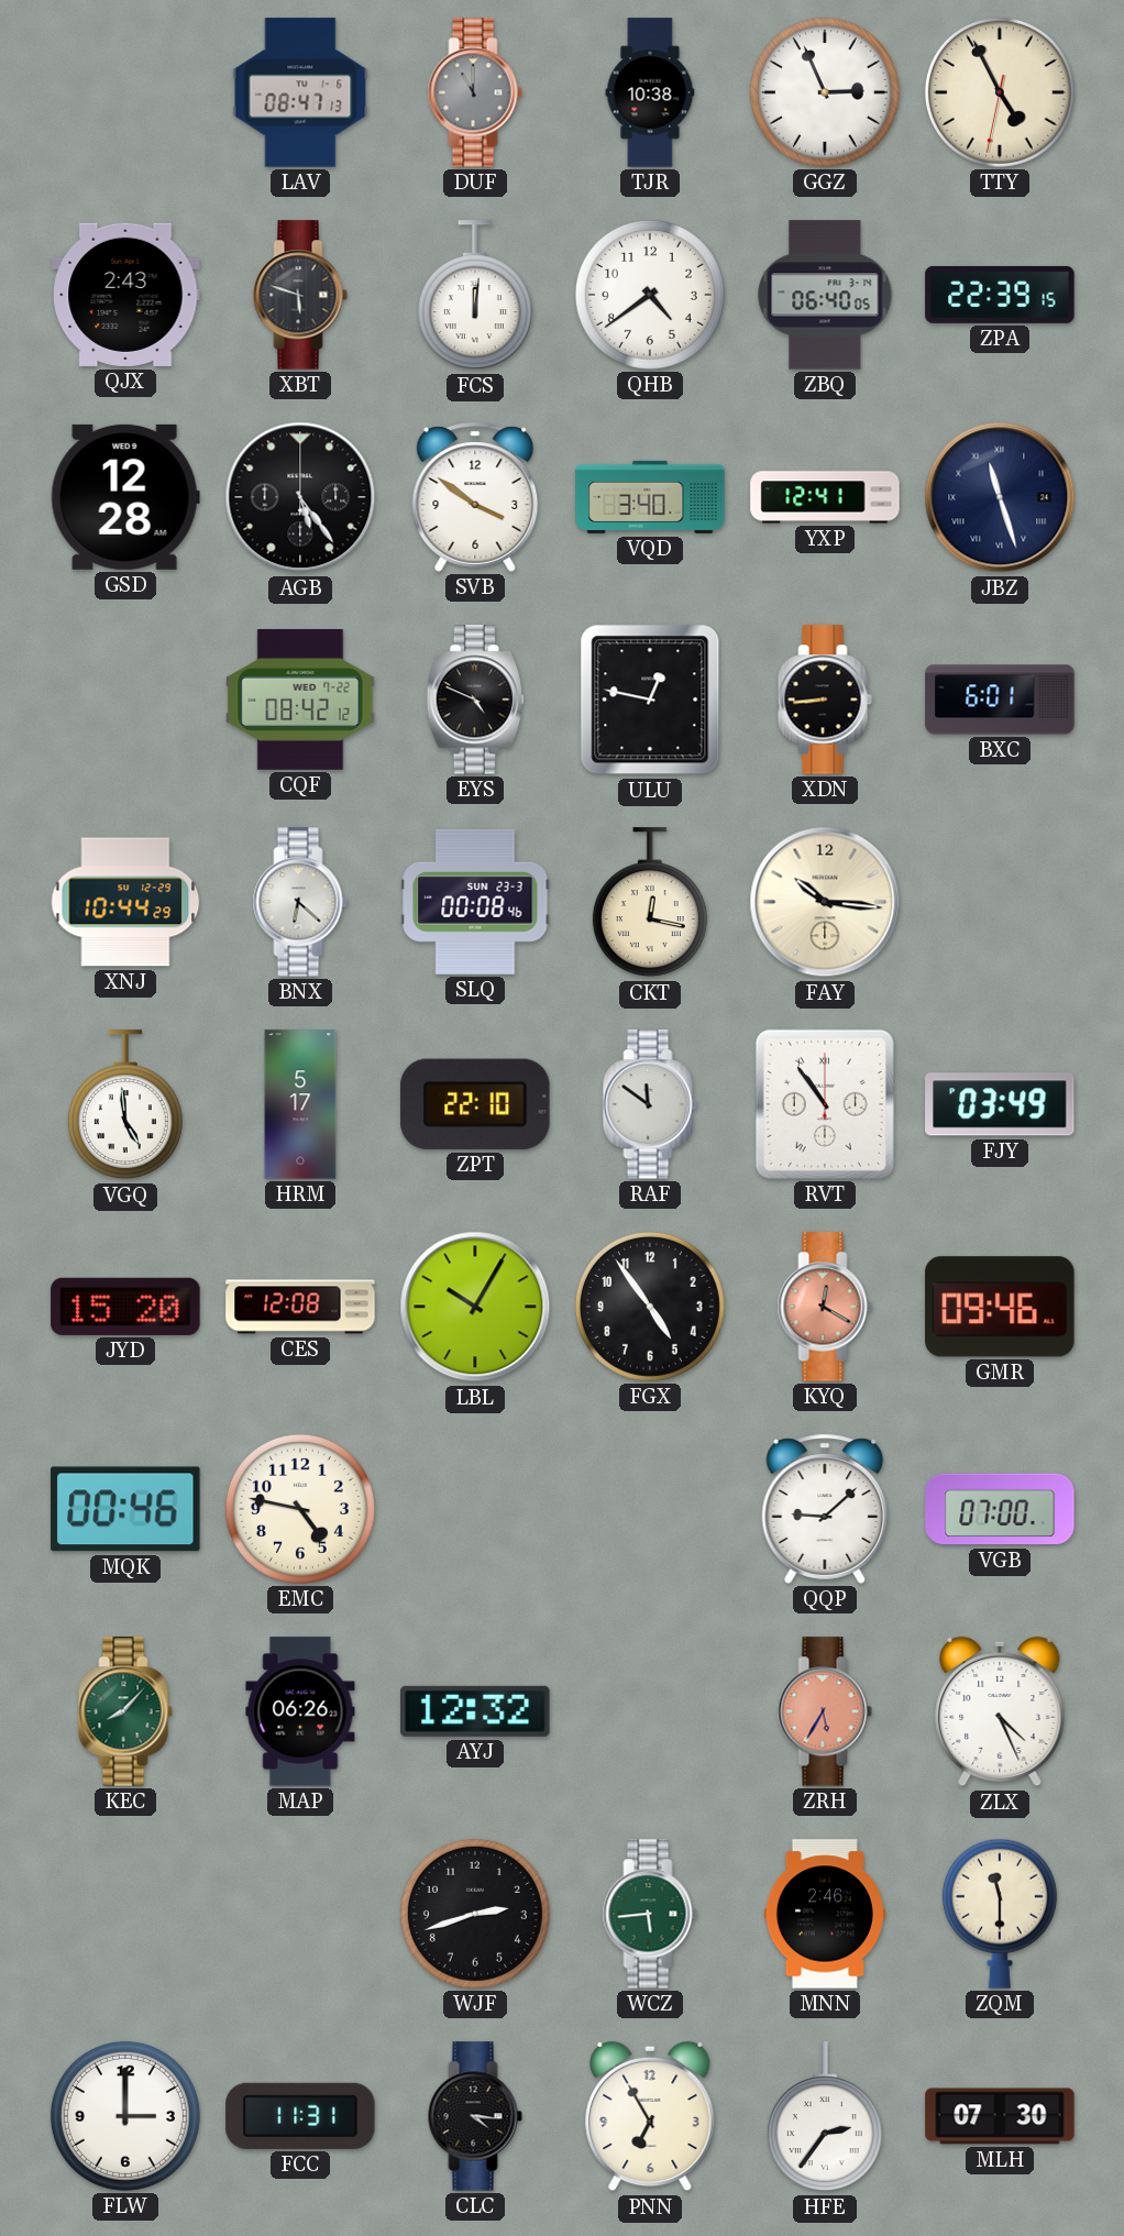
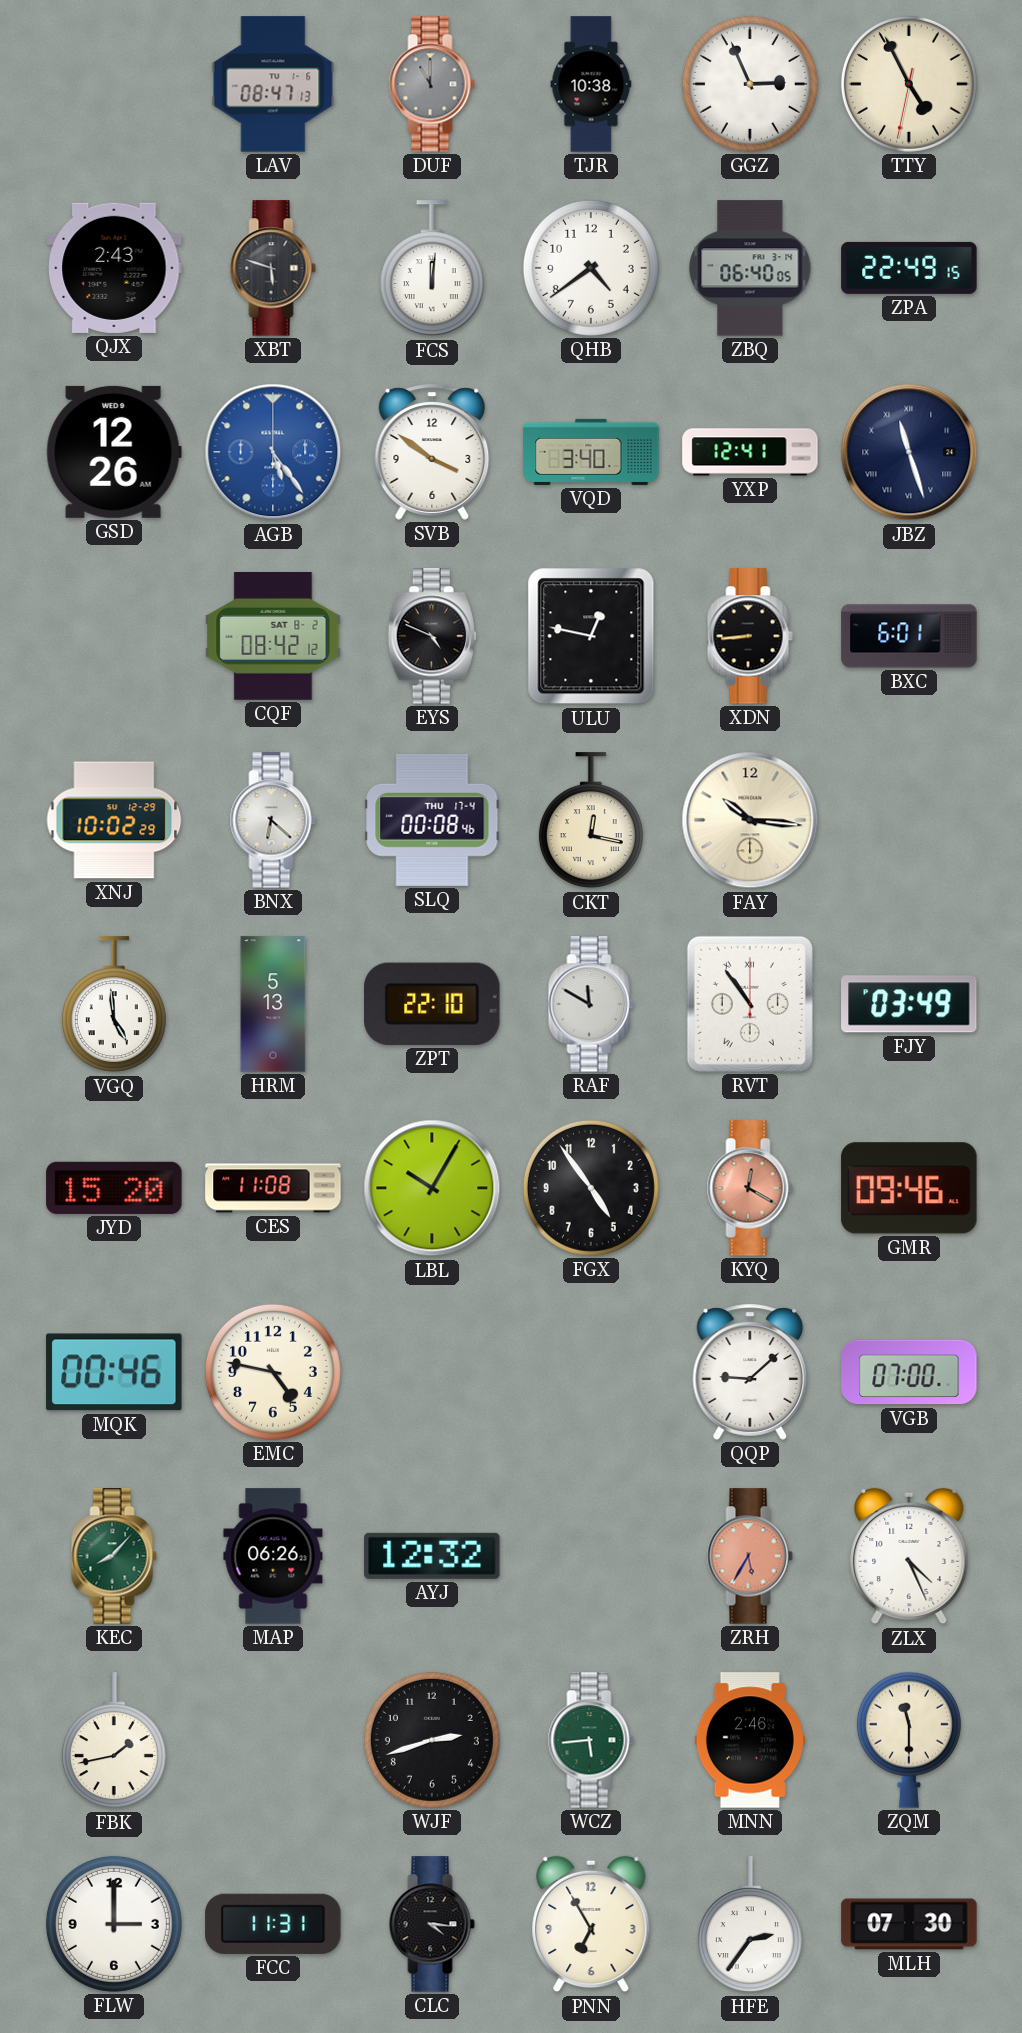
ZPA: 22:39 -> 22:49
GSD: 12:28 -> 12:26
AGB dial: black -> blue
CQF date: WED 7-22 -> SAT 8-2
XNJ: 10:44 -> 10:02
SLQ date: SUN 23-3 -> THU 17-4
HRM: 5:17 -> 5:13
RAF: 11:51 -> 11:50
CES: 12:08 -> 11:08
FBK: none -> 1:43
